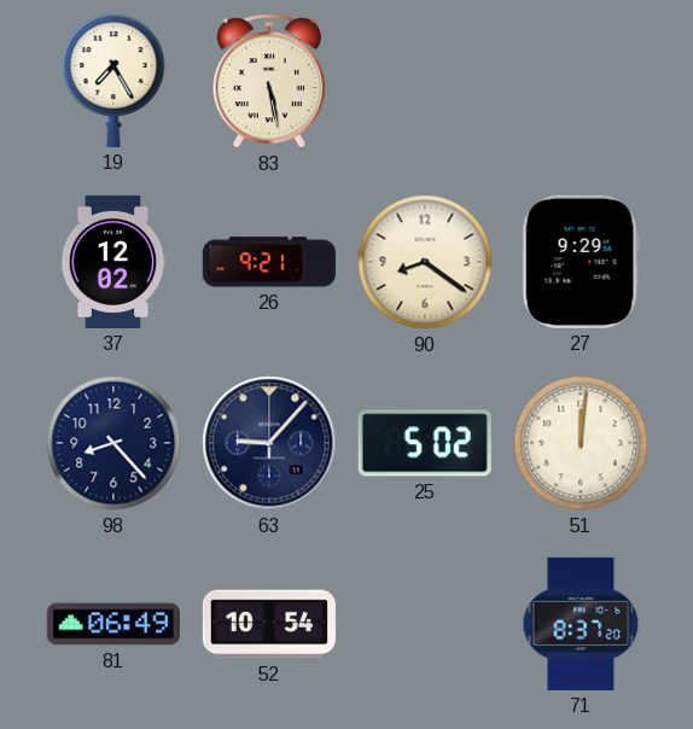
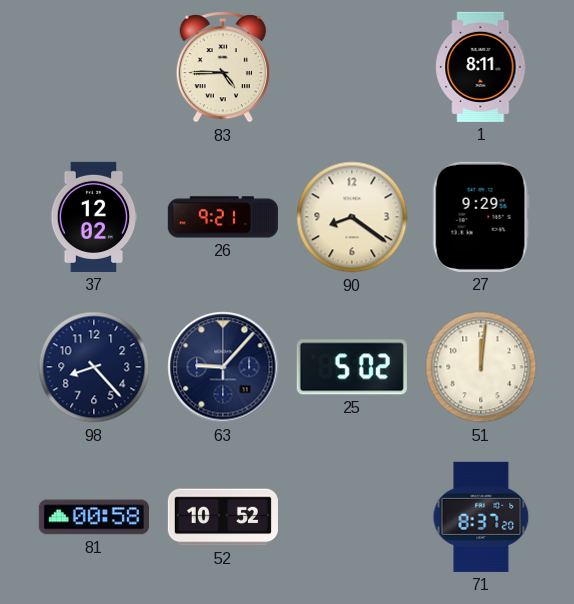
19: 7:25 -> none
83: 5:28 -> 4:45
1: none -> 8:11
81: 06:49 -> 00:58
52: 10:54 -> 10:52
